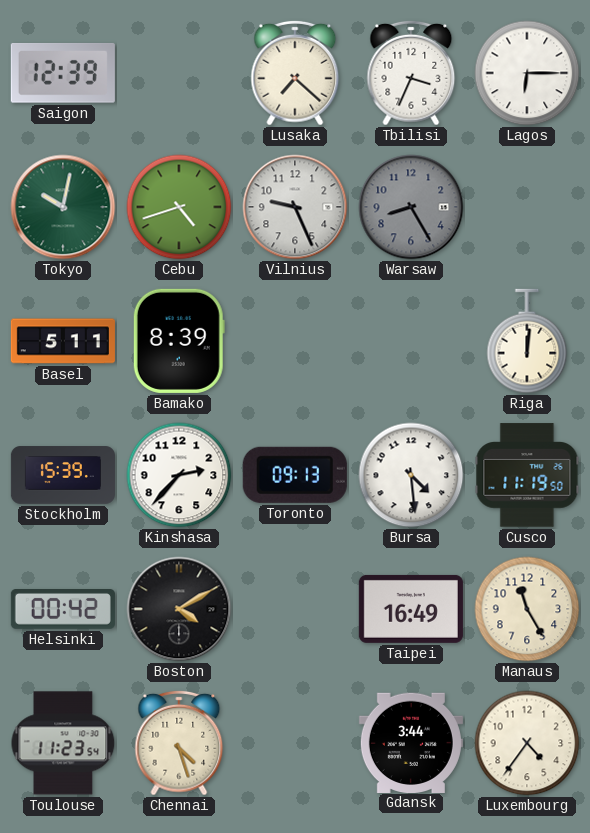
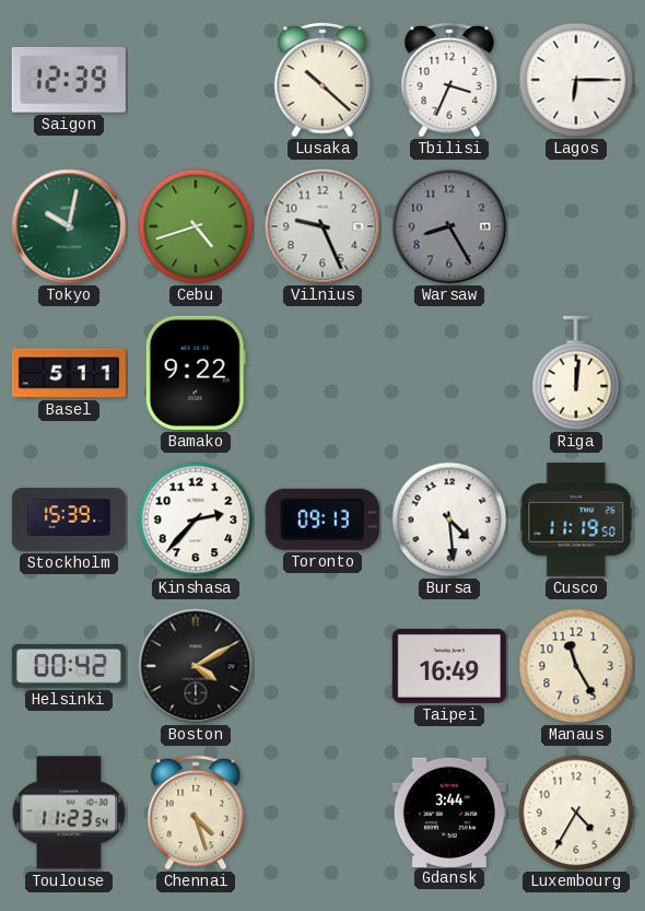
Lusaka: 7:22 -> 10:22
Bamako: 8:39 -> 9:22
Luxembourg: 4:36 -> 4:35
